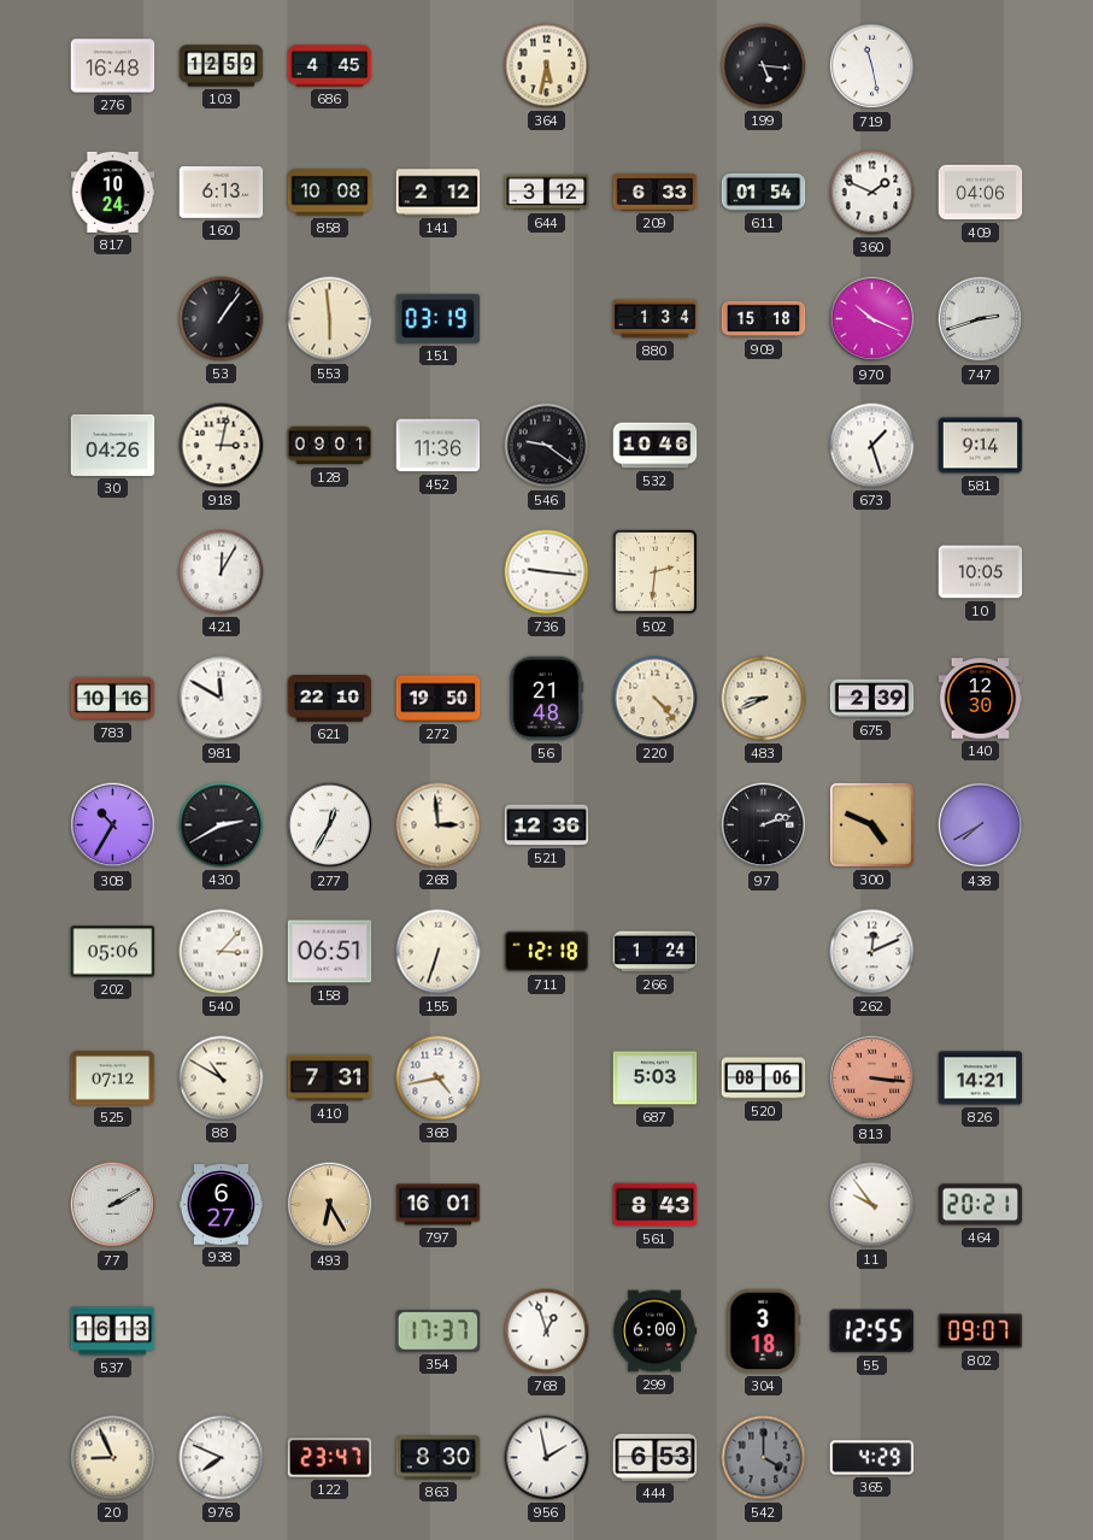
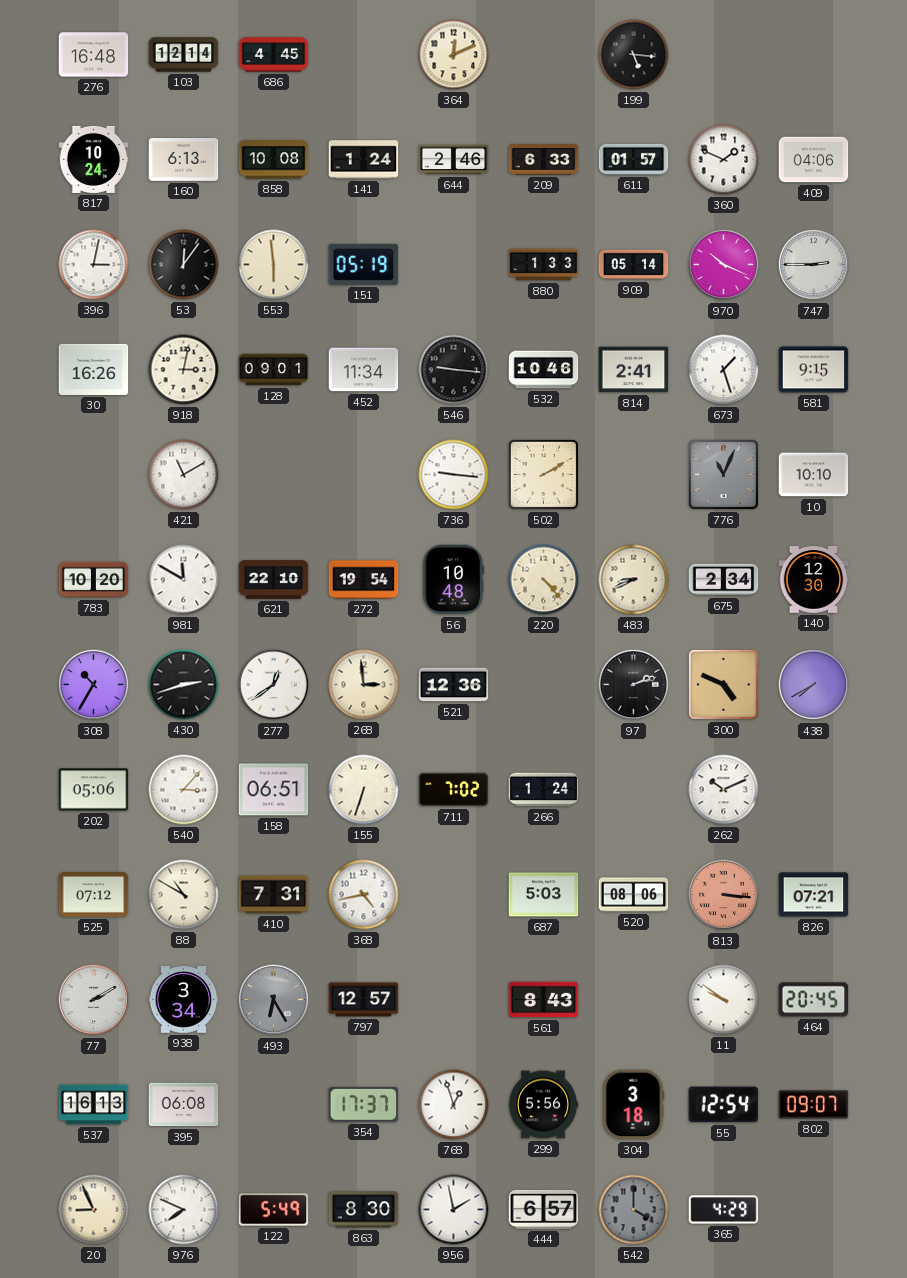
103: 12:59 -> 12:14
364: 5:32 -> 12:11
719: 11:28 -> none
141: 2:12 -> 1:24
644: 3:12 -> 2:46
611: 01:54 -> 01:57
396: none -> 3:02
53: 1:06 -> 12:06
151: 03:19 -> 05:19
880: 1:34 -> 1:33
909: 15:18 -> 05:14
747: 2:42 -> 2:45
30: 04:26 -> 16:26
452: 11:36 -> 11:34
546: 9:21 -> 9:16
814: none -> 2:41
581: 9:14 -> 9:15
421: 12:05 -> 11:10
502: 2:31 -> 2:10
776: none -> 11:04
10: 10:05 -> 10:10
783: 10:16 -> 10:20
272: 19:50 -> 19:54
56: 21:48 -> 10:48
675: 2:39 -> 2:34
430: 2:40 -> 2:42
277: 12:35 -> 12:39
711: 12:18 -> 7:02
262: 12:11 -> 10:11
826: 14:21 -> 07:21
938: 6:27 -> 3:34
493 dial: champagne -> grey
797: 16:01 -> 12:57
11: 9:54 -> 9:51
464: 20:21 -> 20:45
395: none -> 06:08
299: 6:00 -> 5:56
55: 12:55 -> 12:54
122: 23:47 -> 5:49
444: 6:53 -> 6:57
